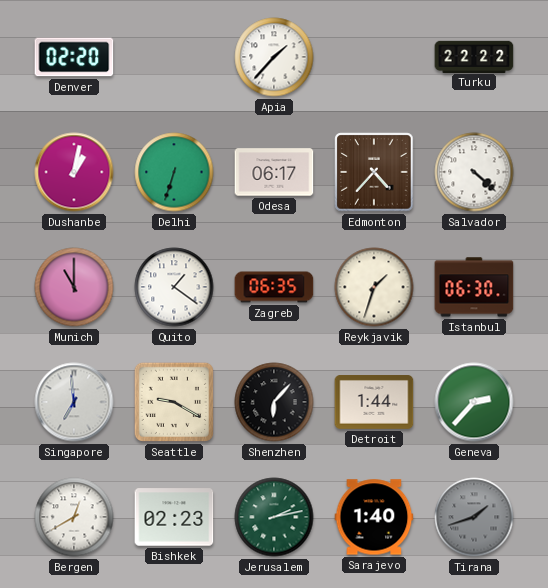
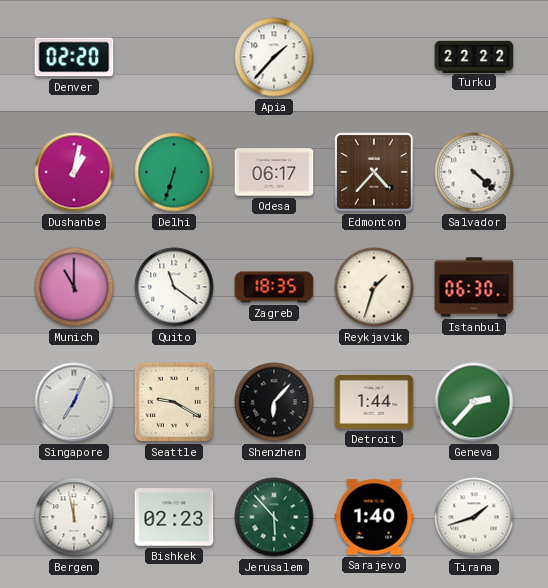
Quito: 1:21 -> 11:21
Zagreb: 06:35 -> 18:35
Singapore: 6:59 -> 7:04
Bergen: 12:40 -> 11:58
Jerusalem: 2:13 -> 5:53
Tirana dial: grey -> white
